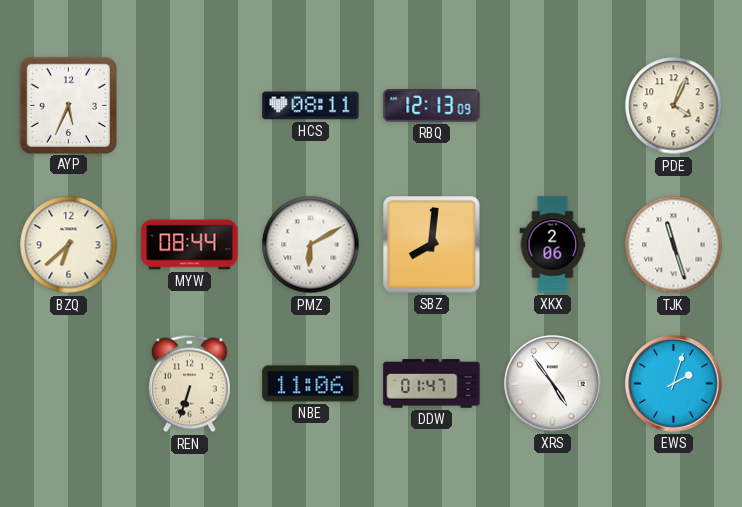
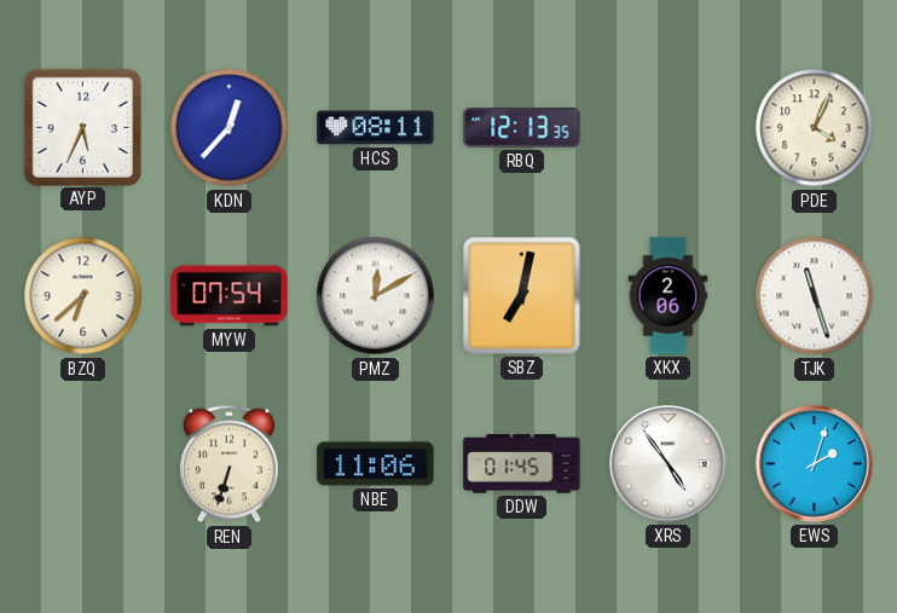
KDN: none -> 12:37
RBQ: 12:13:09 -> 12:13:35
MYW: 08:44 -> 07:54
PMZ: 6:10 -> 12:10
SBZ: 8:01 -> 7:02
DDW: 01:47 -> 01:45
